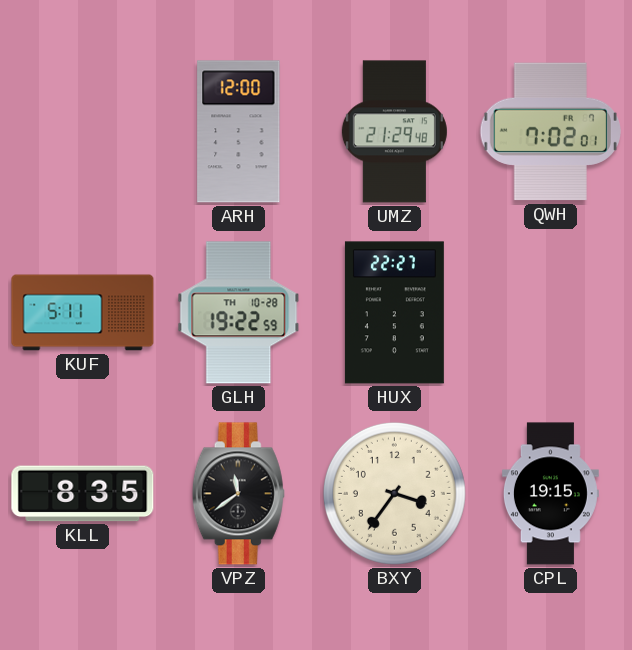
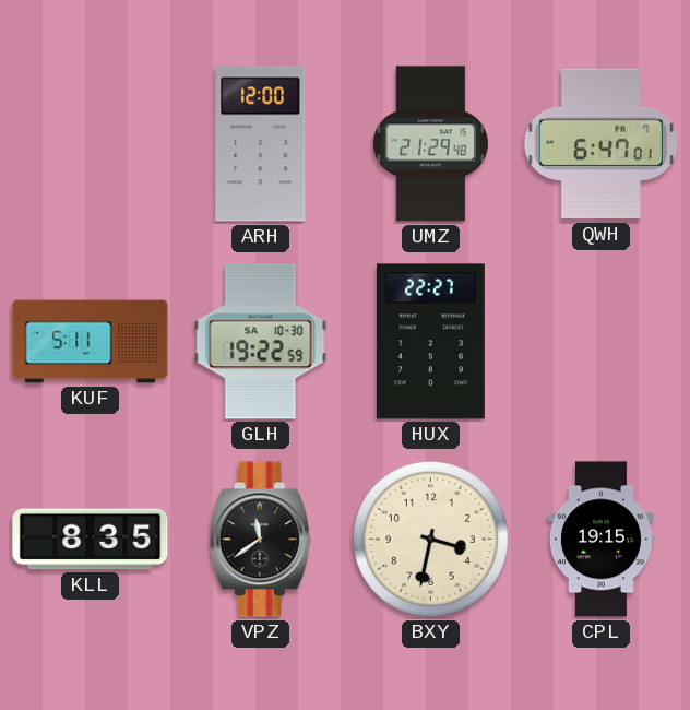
QWH: 7:02 -> 6:47
GLH date: TH 10-28 -> SA 10-30
BXY: 3:36 -> 3:32
